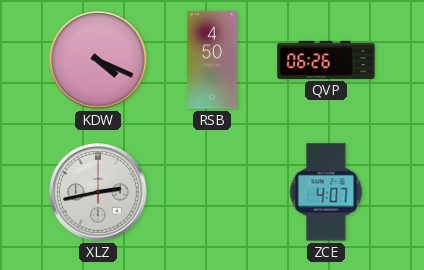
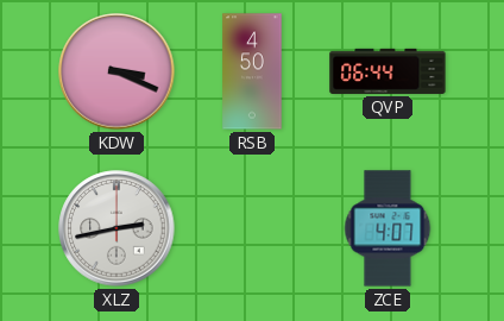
KDW: 4:19 -> 3:19
QVP: 06:26 -> 06:44
